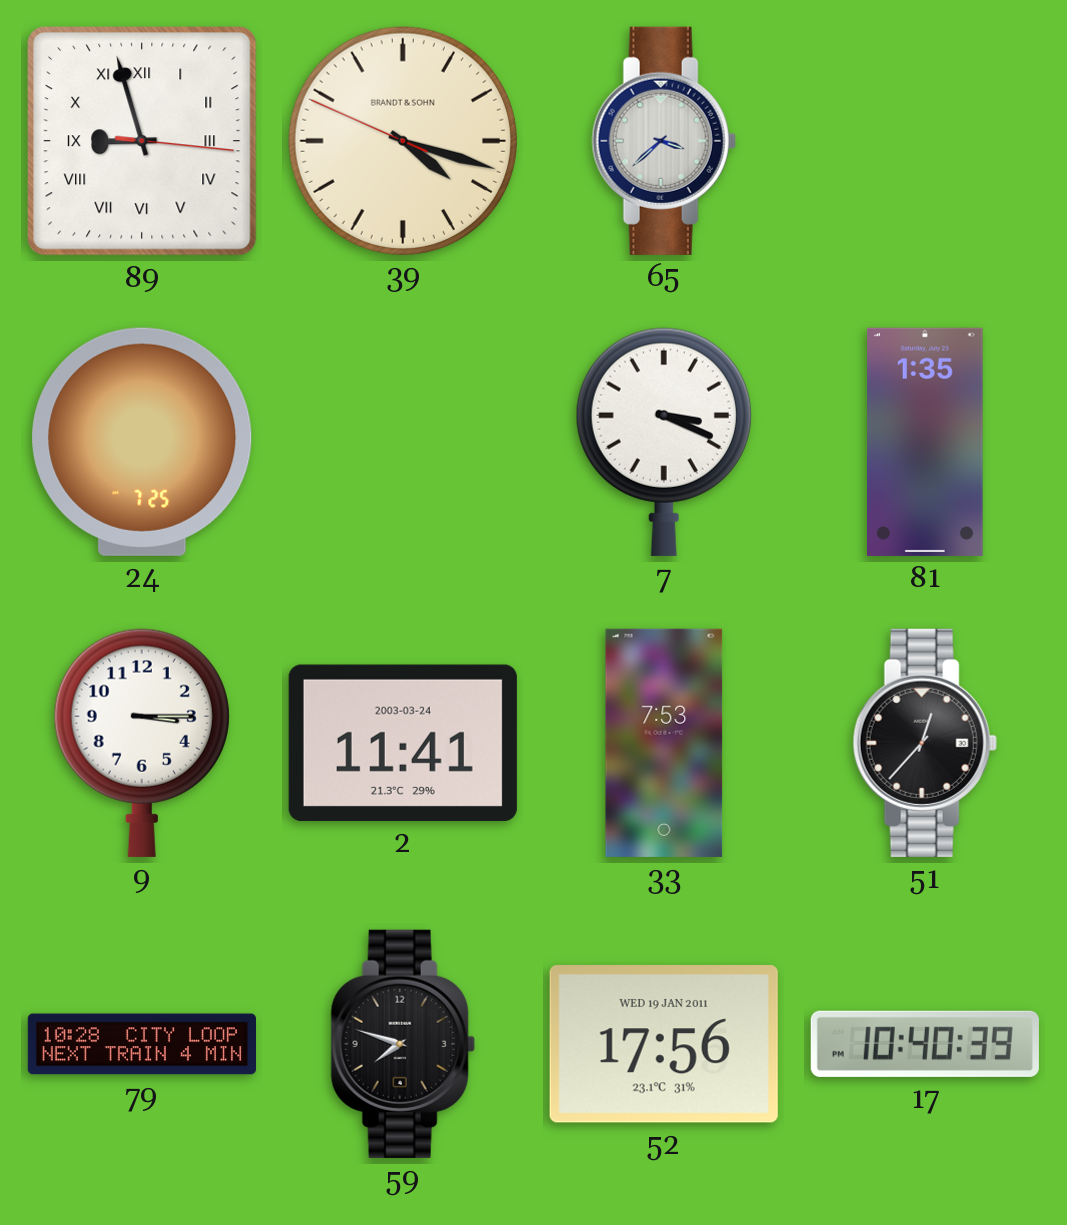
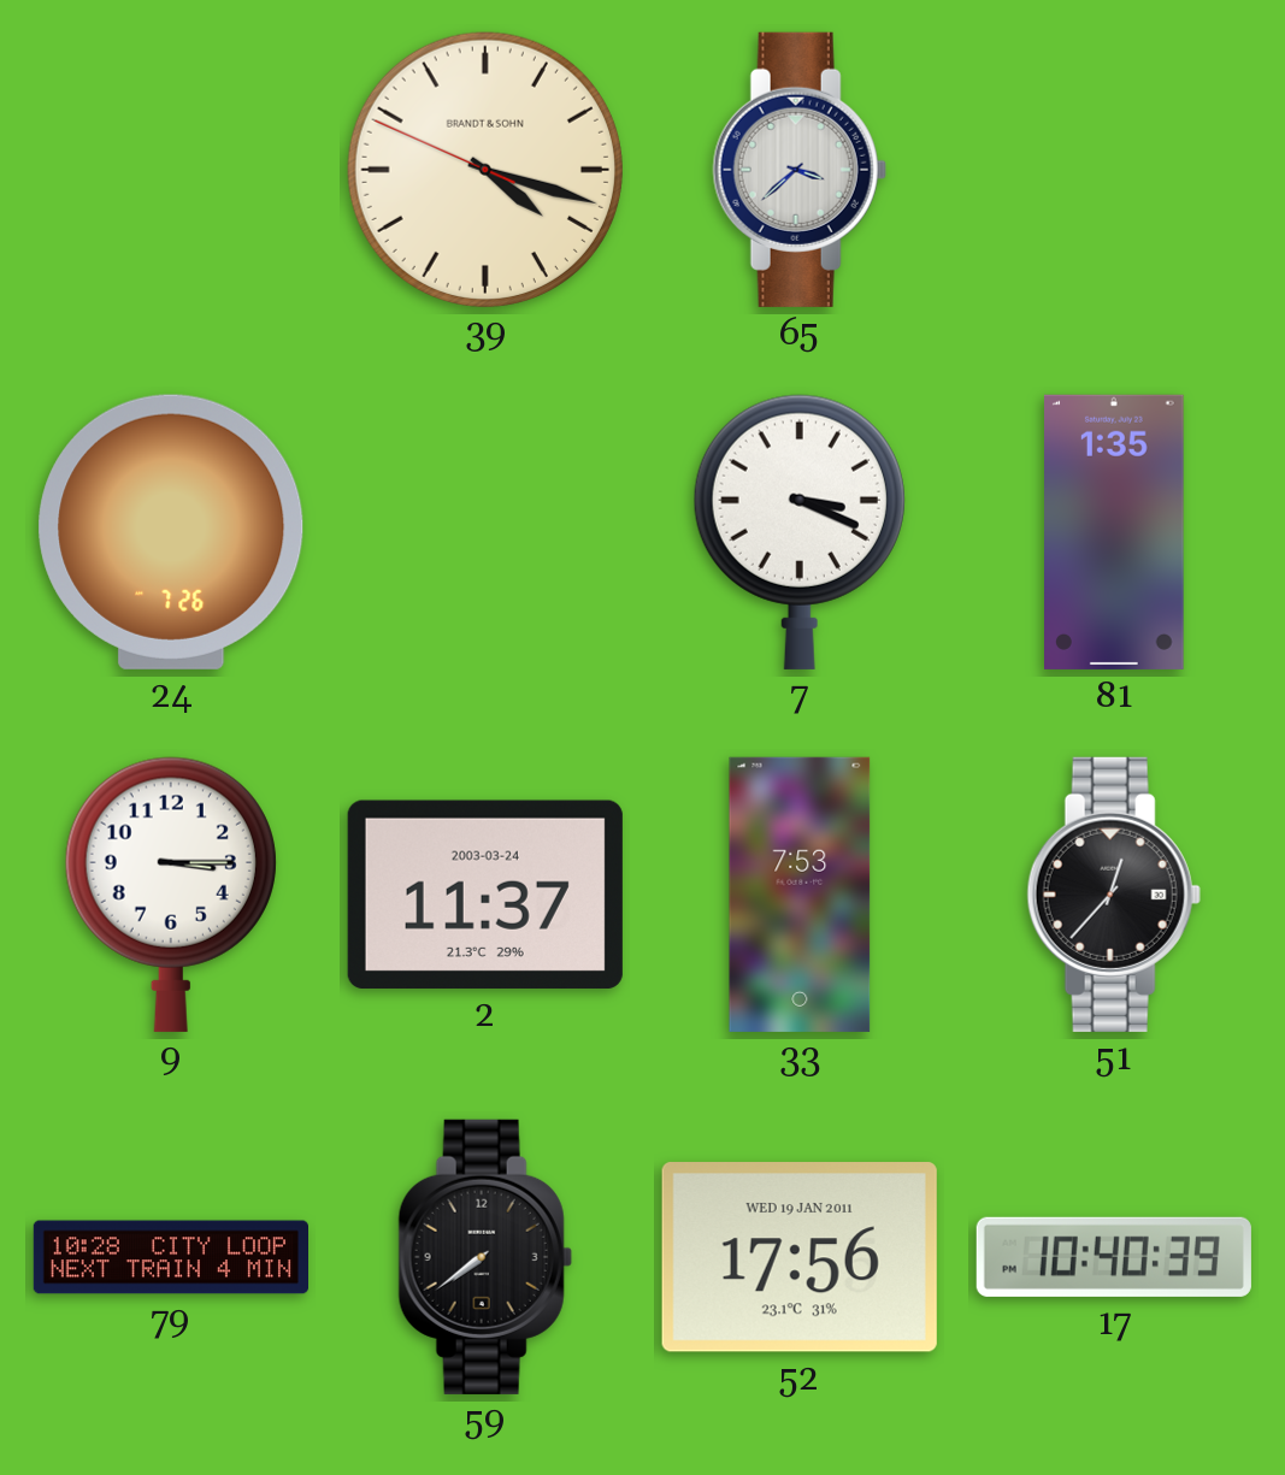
89: 8:57 -> none
24: 7:25 -> 7:26
2: 11:41 -> 11:37
59: 7:48 -> 7:39
